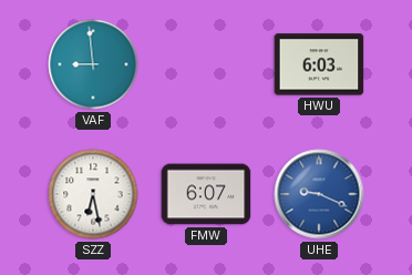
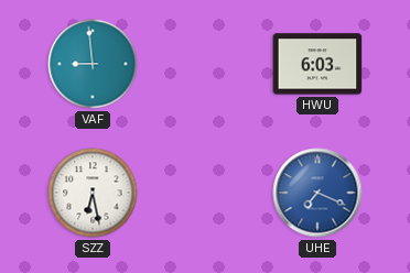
FMW: 6:07 -> none
UHE: 9:19 -> 7:19
